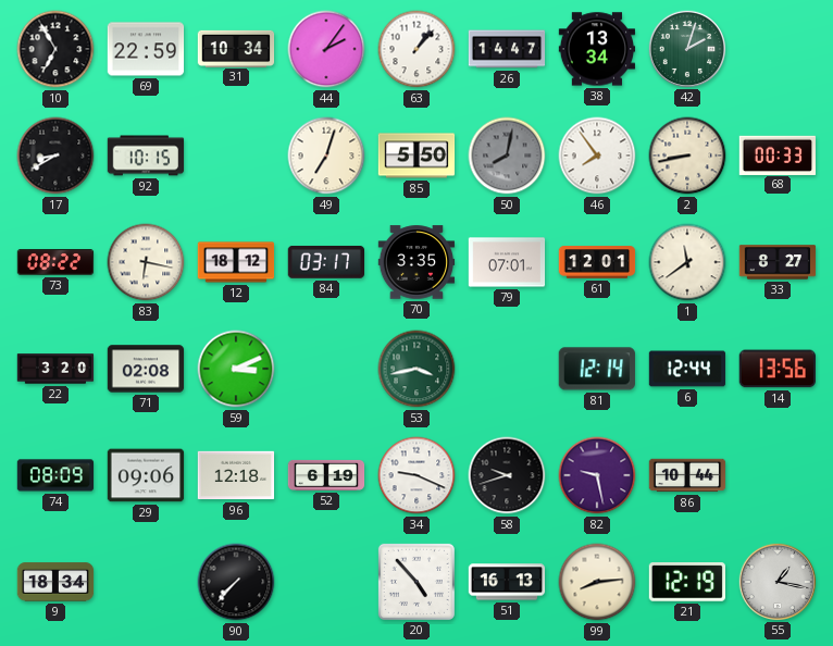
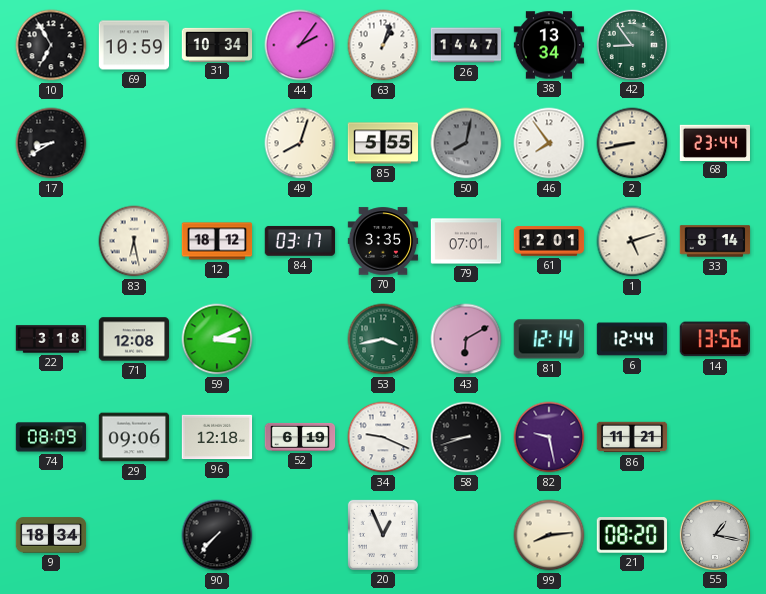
69: 22:59 -> 10:59
63: 1:07 -> 1:03
42: 2:03 -> 8:54
92: 10:15 -> none
49: 7:03 -> 8:03
85: 5:50 -> 5:55
68: 00:33 -> 23:44
73: 08:22 -> none
83: 6:17 -> 6:28
1: 11:39 -> 5:12
33: 8:27 -> 8:14
22: 3:20 -> 3:18
71: 02:08 -> 12:08
43: none -> 6:10
58: 9:42 -> 8:42
86: 10:44 -> 11:21
20: 4:53 -> 12:56
51: 16:13 -> none
21: 12:19 -> 08:20
